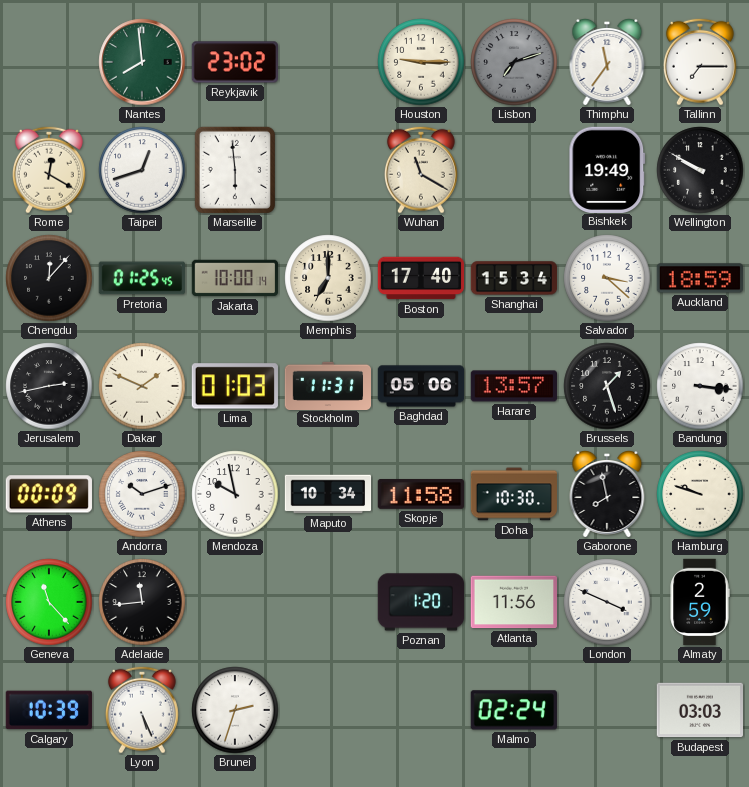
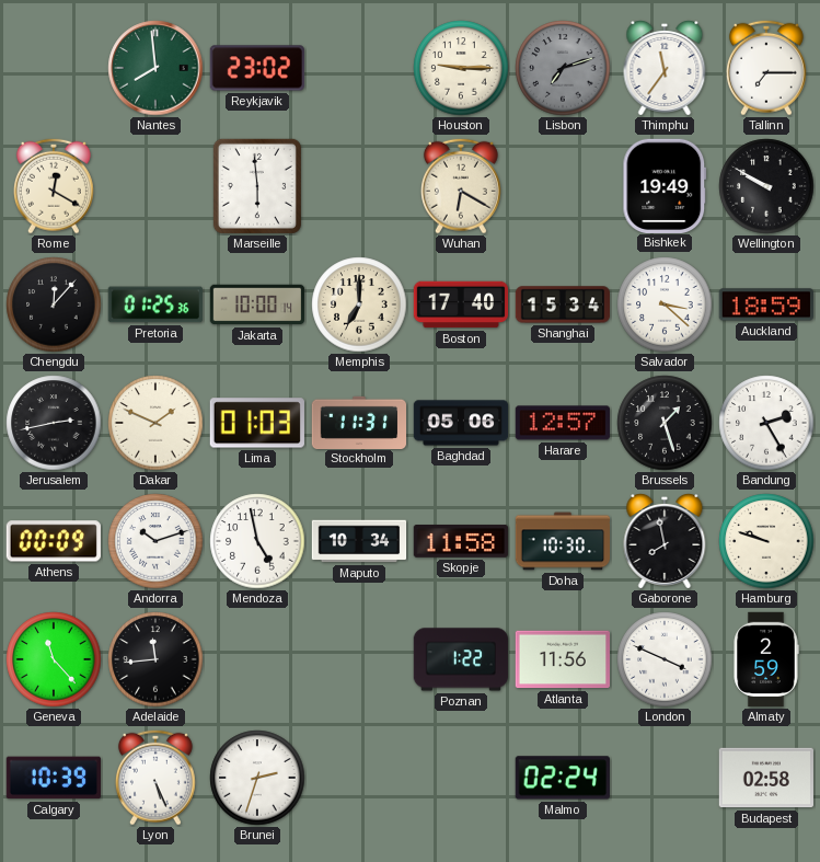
Taipei: 12:42 -> none
Wuhan: 11:20 -> 6:20
Pretoria: 01:25:45 -> 01:25:36
Harare: 13:57 -> 12:57
Bandung: 3:16 -> 2:25
Mendoza: 9:58 -> 4:58
Poznan: 1:20 -> 1:22
Budapest: 03:03 -> 02:58
